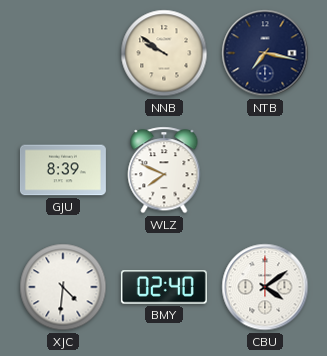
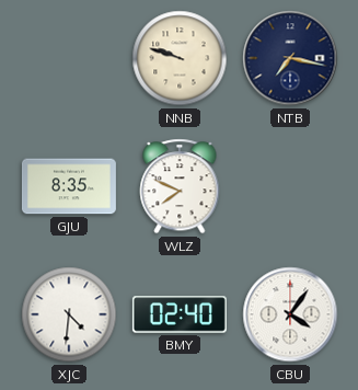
NNB: 9:51 -> 9:48
GJU: 8:39 -> 8:35
CBU: 4:09 -> 4:06
